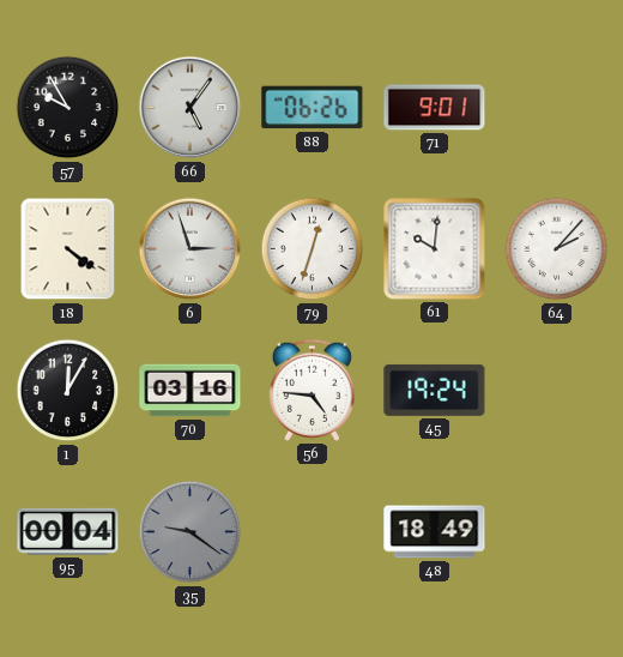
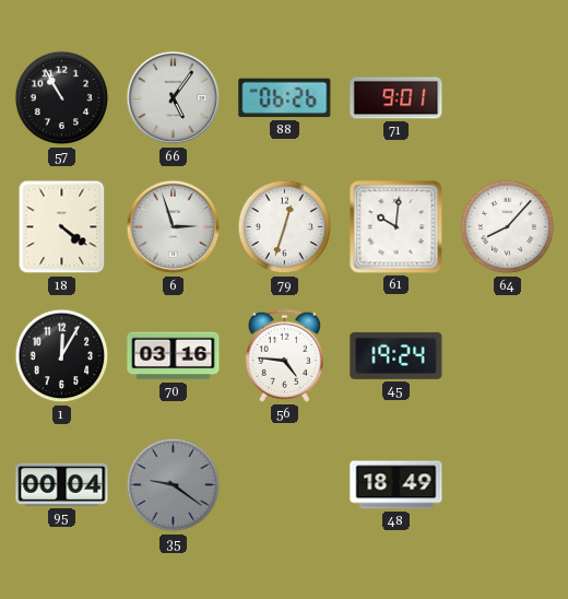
57: 9:55 -> 10:55
64: 2:07 -> 8:07
